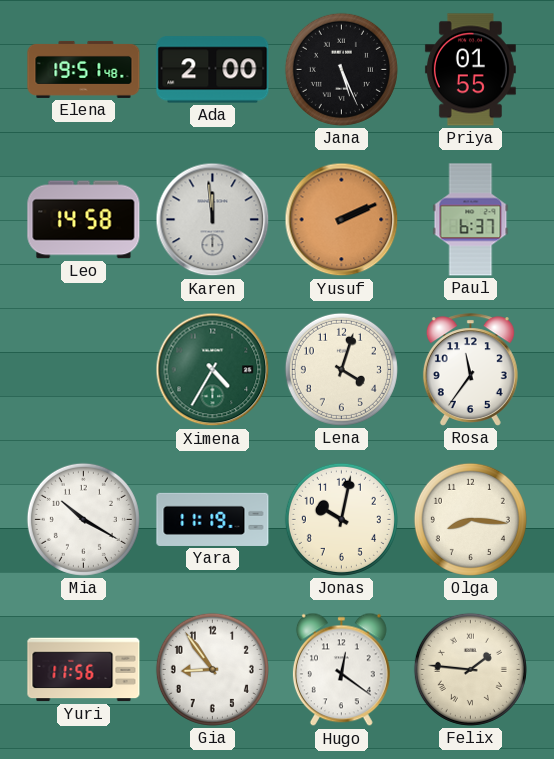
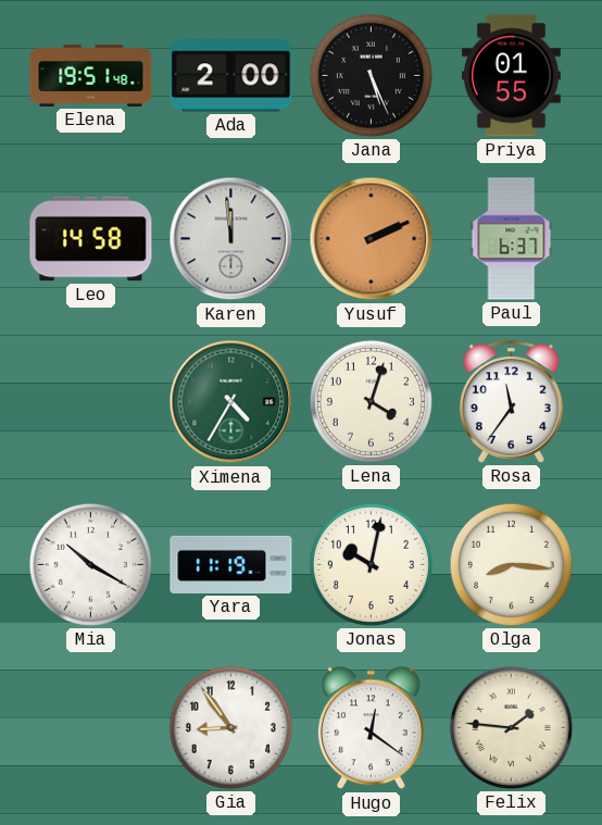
Yuri: 11:56 -> none
